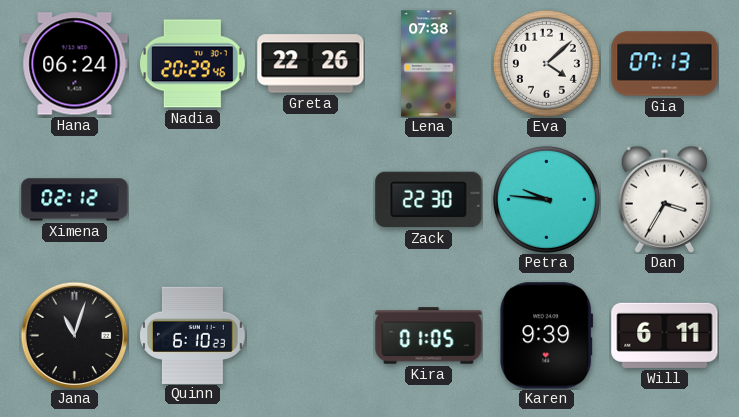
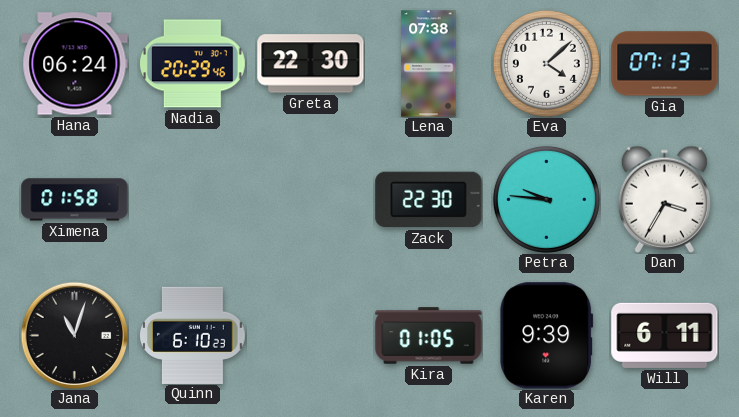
Greta: 22:26 -> 22:30
Ximena: 02:12 -> 01:58
